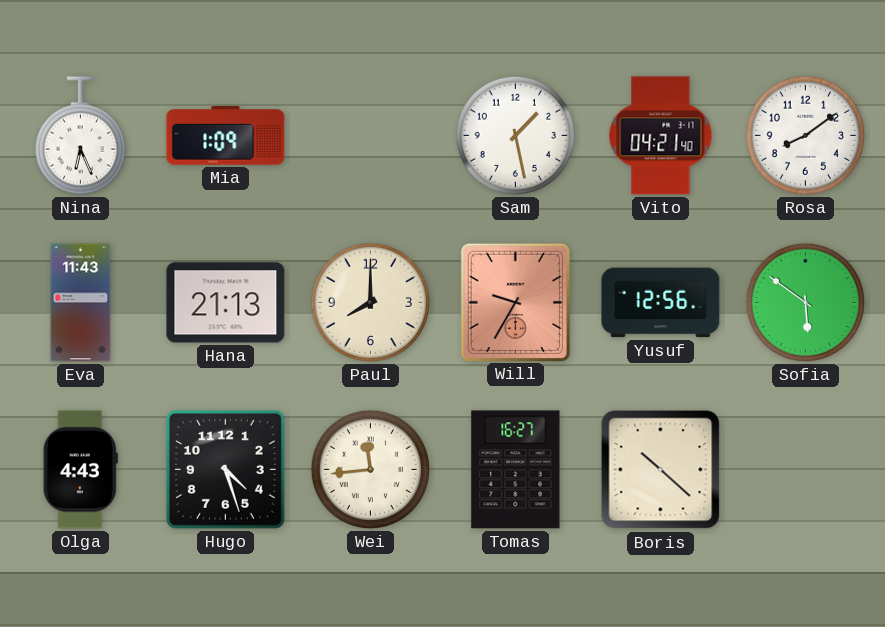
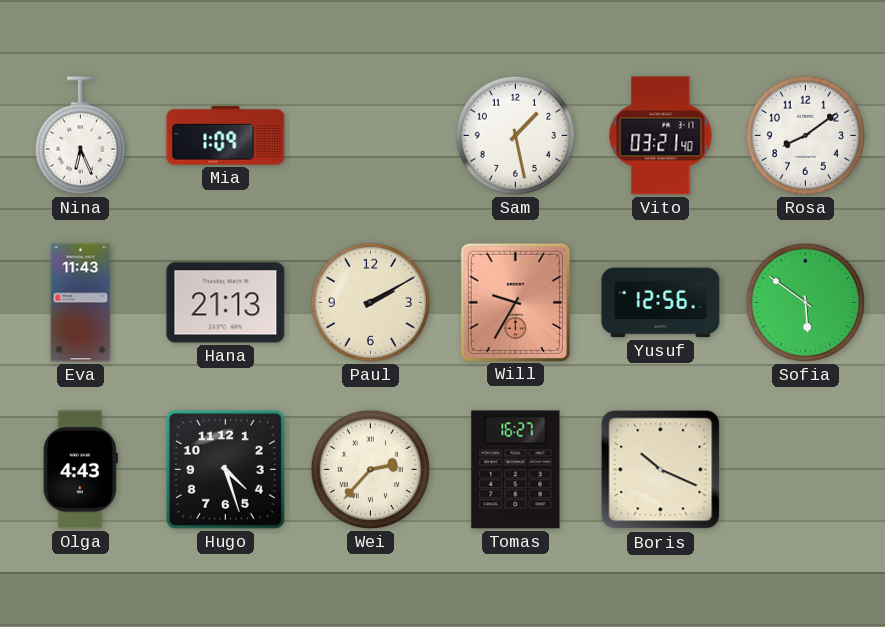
Vito: 04:21 -> 03:21
Paul: 8:00 -> 2:10
Wei: 11:44 -> 2:37
Boris: 10:22 -> 10:19
